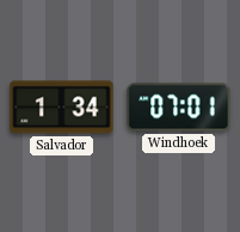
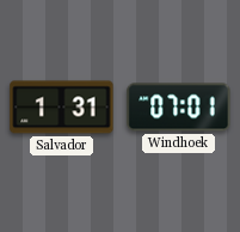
Salvador: 1:34 -> 1:31
